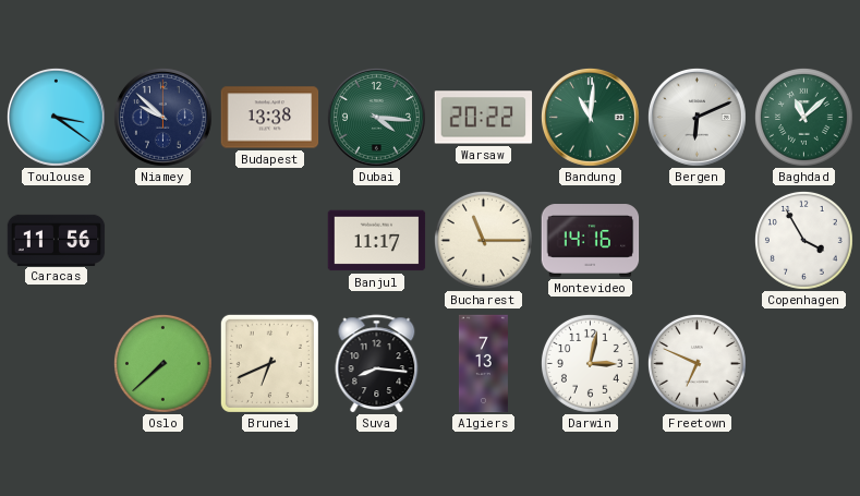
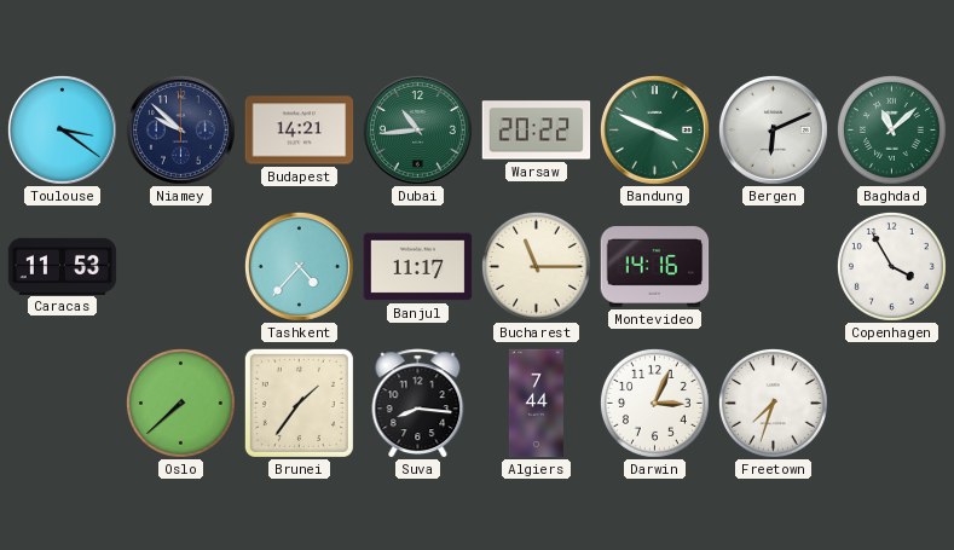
Budapest: 13:38 -> 14:21
Dubai: 4:16 -> 10:44
Bandung: 11:01 -> 3:49
Caracas: 11:56 -> 11:53
Tashkent: none -> 4:37
Brunei: 6:41 -> 1:36
Algiers: 7:13 -> 7:44
Darwin: 3:02 -> 3:04
Freetown: 6:49 -> 7:33
